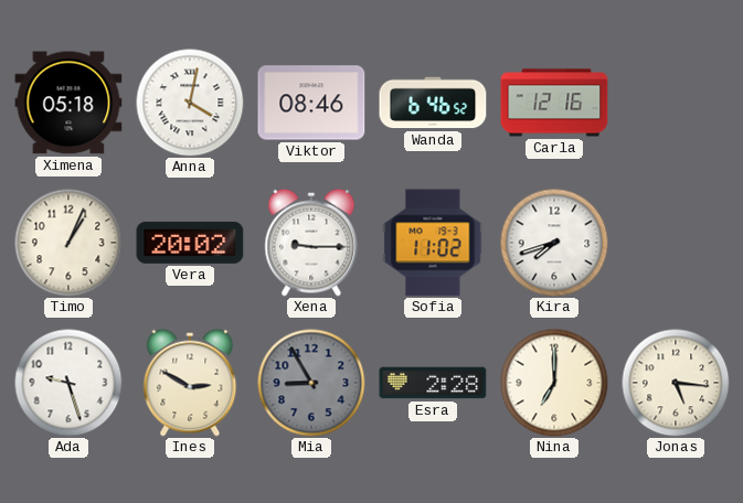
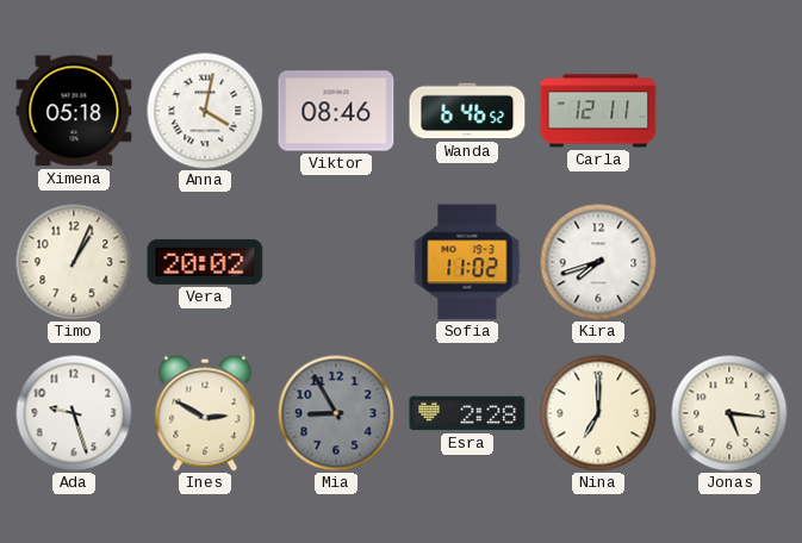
Carla: 12:16 -> 12:11
Xena: 9:15 -> none
